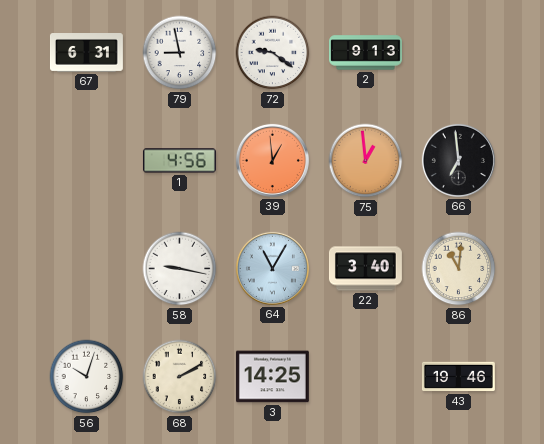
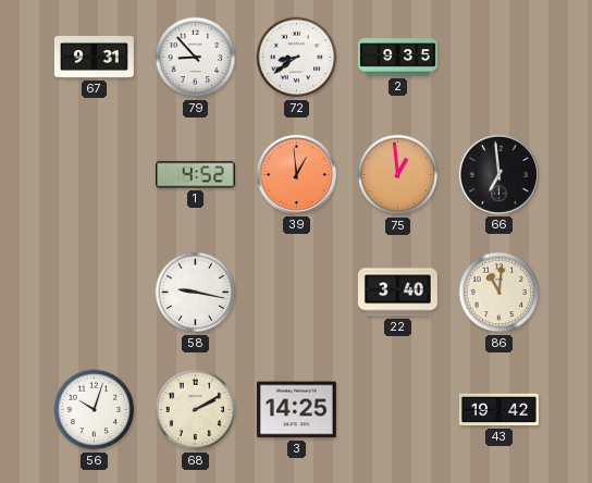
67: 6:31 -> 9:31
79: 8:58 -> 8:53
72: 9:21 -> 8:39
2: 9:13 -> 9:35
1: 4:56 -> 4:52
64: 11:05 -> none
43: 19:46 -> 19:42
